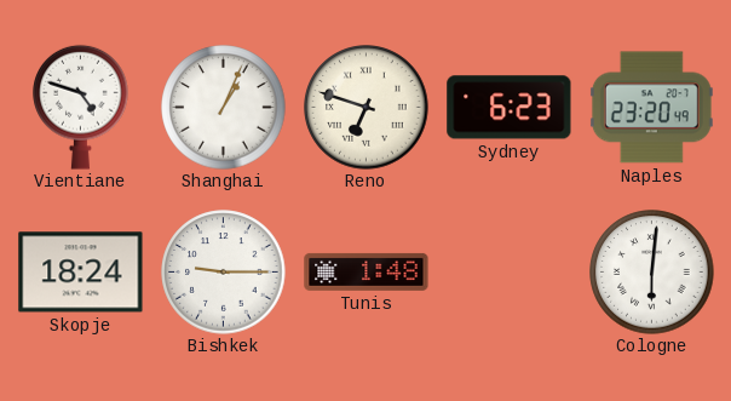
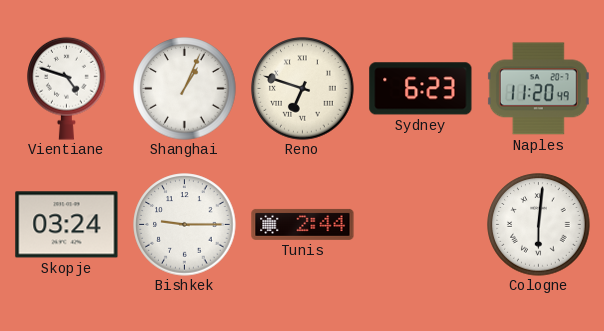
Naples: 23:20 -> 11:20
Skopje: 18:24 -> 03:24
Tunis: 1:48 -> 2:44
